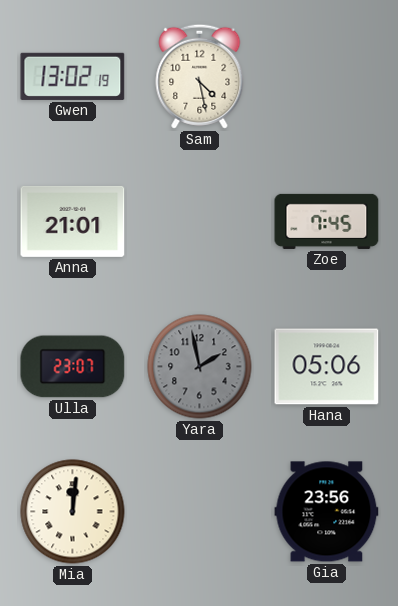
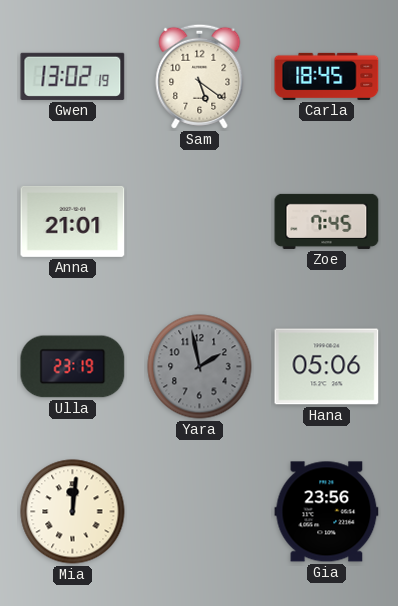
Sam: 4:28 -> 5:21
Carla: none -> 18:45
Ulla: 23:07 -> 23:19
